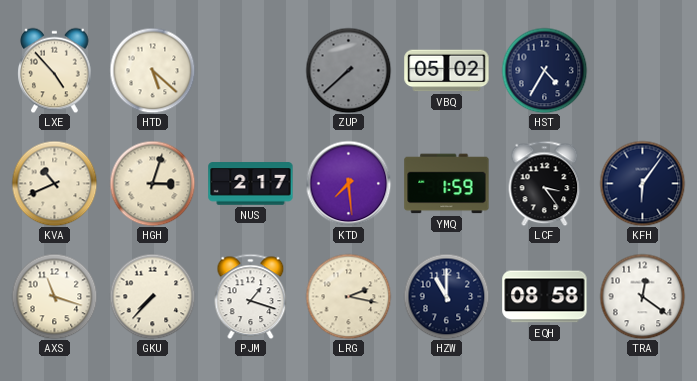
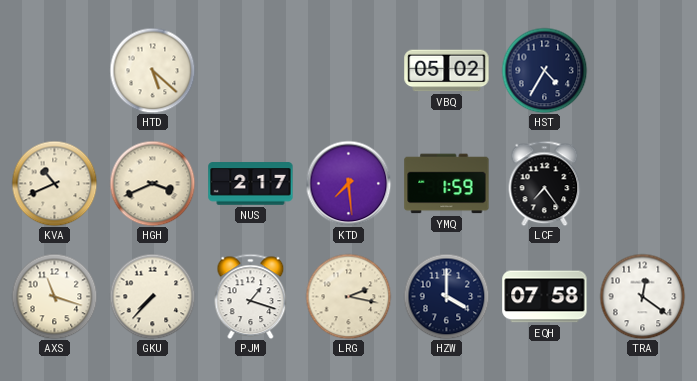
LXE: 4:53 -> none
ZUP: 7:38 -> none
HGH: 3:03 -> 3:41
LCF: 3:24 -> 7:24
KFH: 6:06 -> none
HZW: 11:00 -> 4:00
EQH: 08:58 -> 07:58
